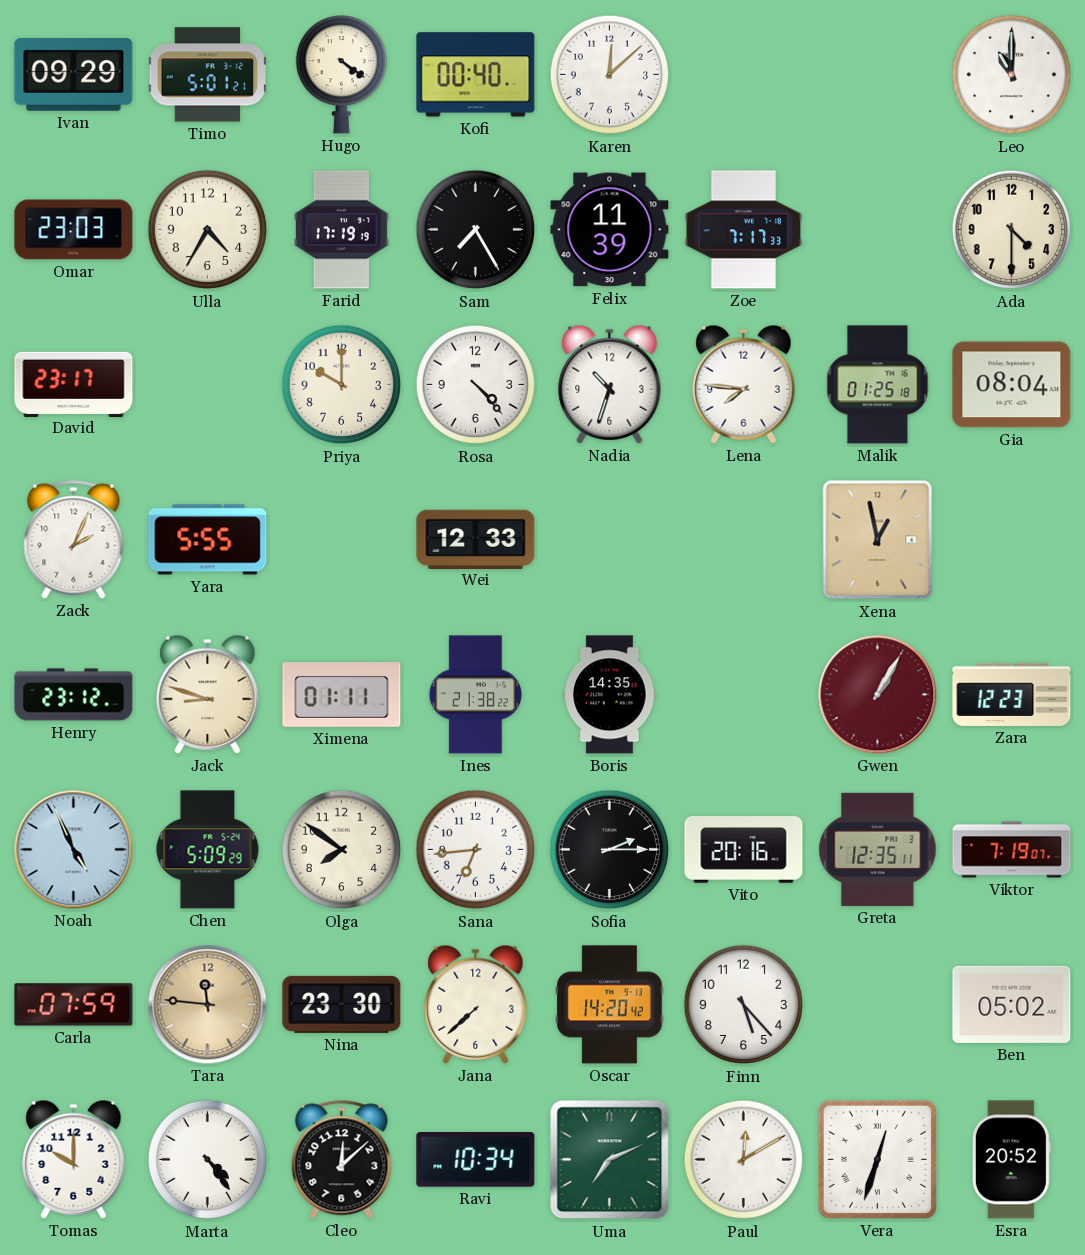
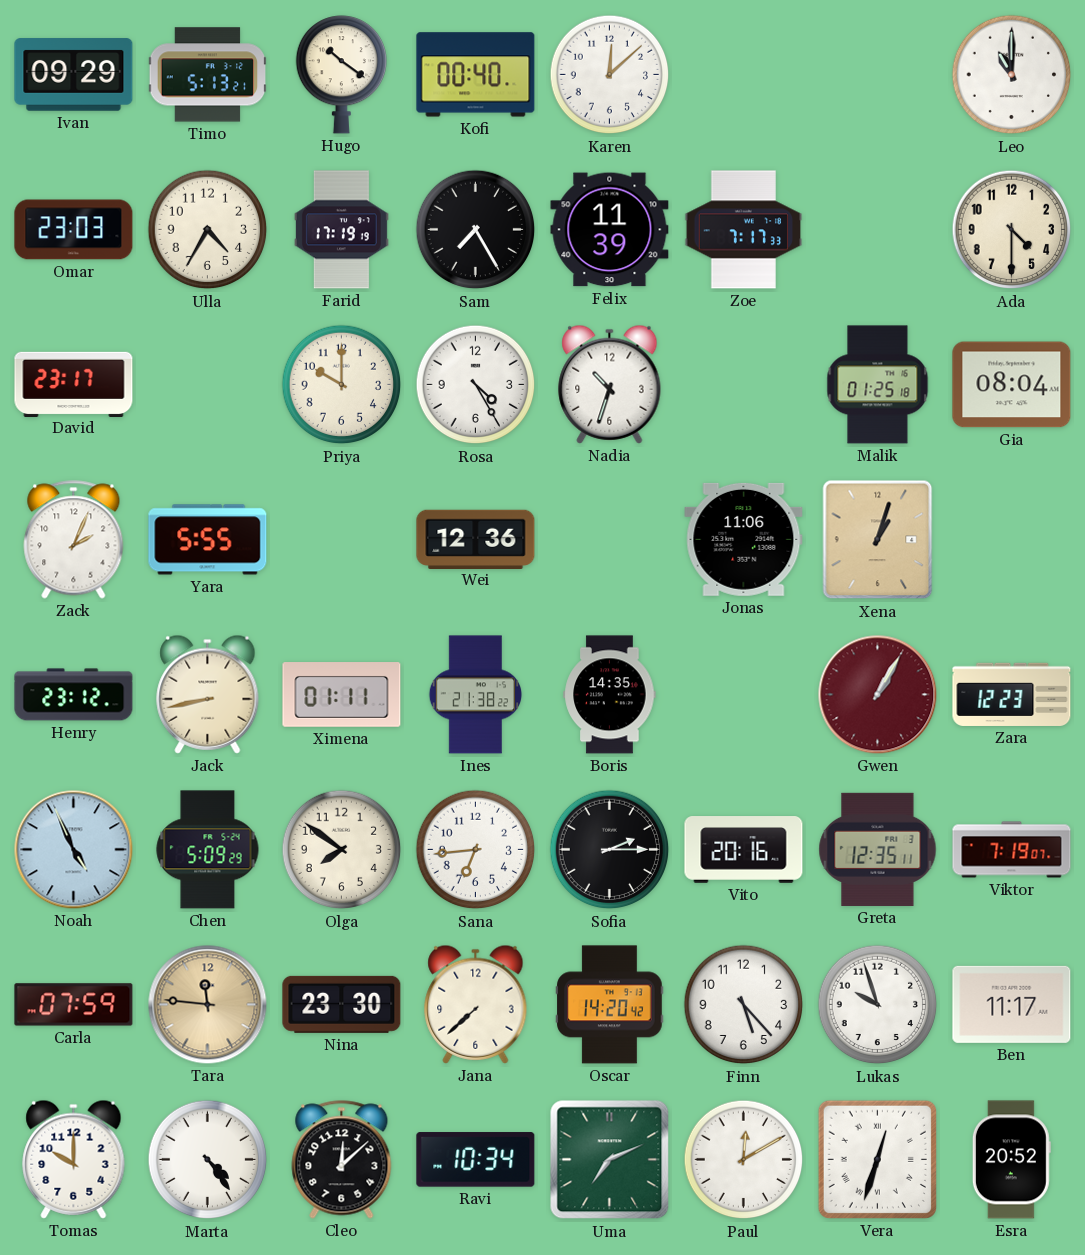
Timo: 5:01 -> 5:13
Hugo: 4:21 -> 10:21
Rosa: 4:23 -> 4:25
Lena: 7:46 -> none
Wei: 12:33 -> 12:36
Jonas: none -> 11:06
Xena: 12:58 -> 1:03
Jack: 8:48 -> 8:43
Lukas: none -> 9:57
Ben: 05:02 -> 11:17
